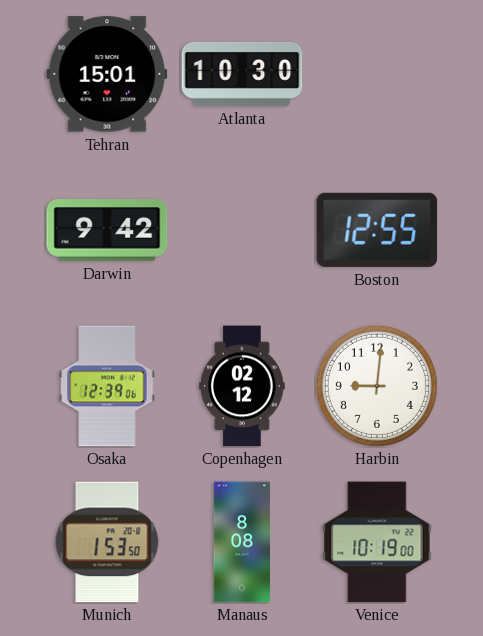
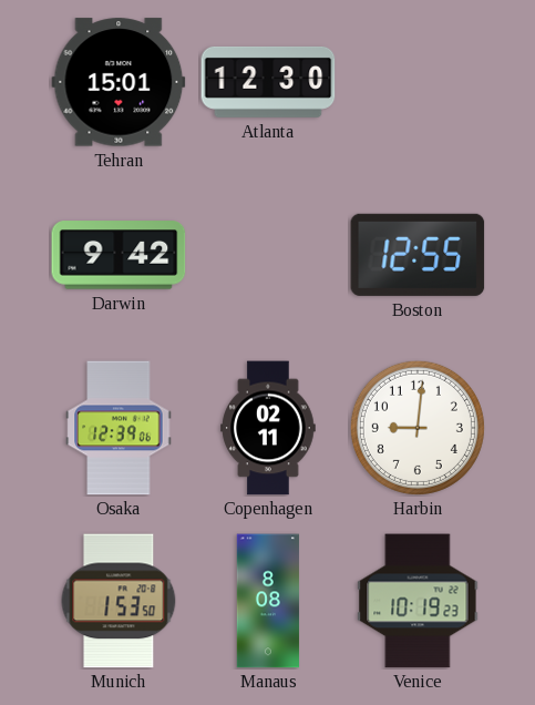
Atlanta: 10:30 -> 12:30
Copenhagen: 02:12 -> 02:11
Venice: 10:19:00 -> 10:19:23
